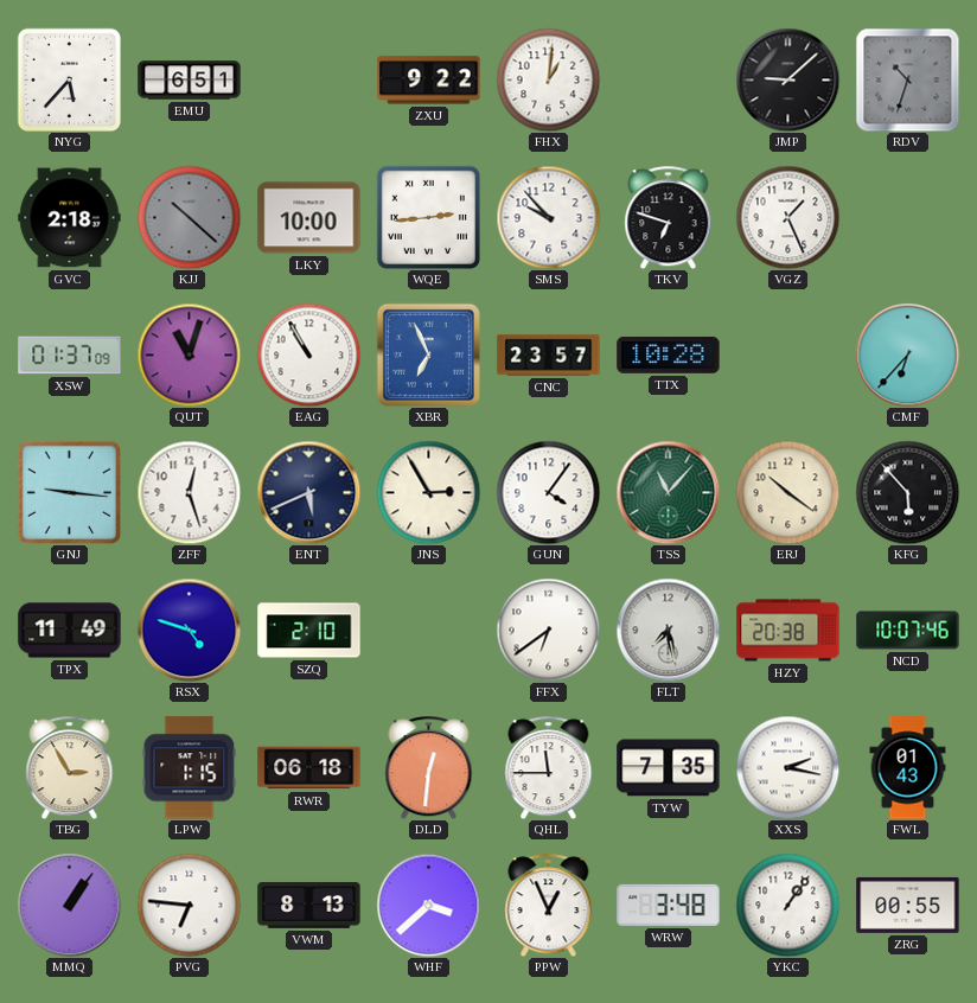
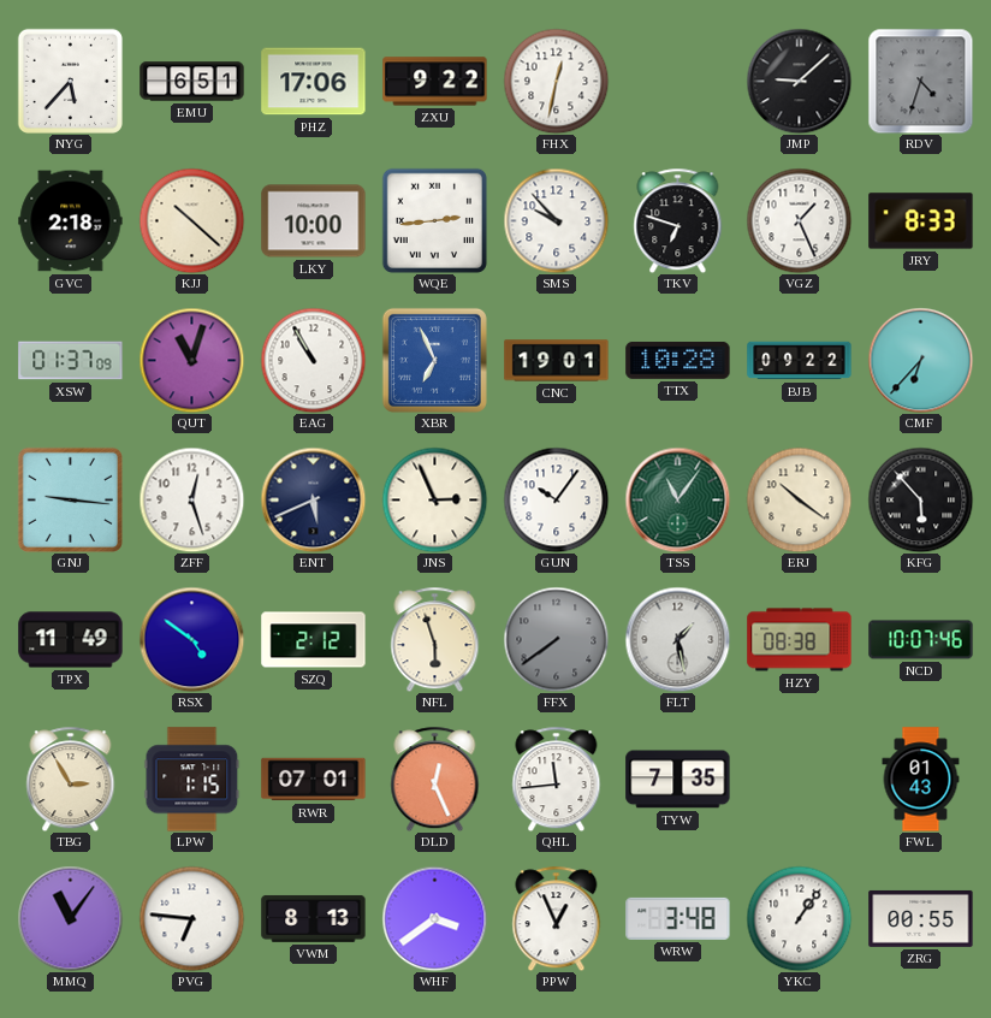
PHZ: none -> 17:06
FHX: 1:01 -> 12:32
RDV: 10:33 -> 4:33
KJJ dial: grey -> cream
JRY: none -> 8:33
CNC: 23:57 -> 19:01
BJB: none -> 09:22
JNS: 2:55 -> 2:56
GUN: 4:06 -> 10:06
TSS: 11:07 -> 11:06
RSX: 4:48 -> 4:51
SZQ: 2:10 -> 2:12
NFL: none -> 5:57
FFX: 6:39 -> 7:39
FFX dial: white -> grey
FLT: 7:28 -> 1:28
HZY: 20:38 -> 08:38
RWR: 06:18 -> 07:01
DLD: 12:31 -> 12:26
QHL: 11:45 -> 11:44
XXS: 2:17 -> none
MMQ: 1:06 -> 11:06
WHF: 3:38 -> 3:39
